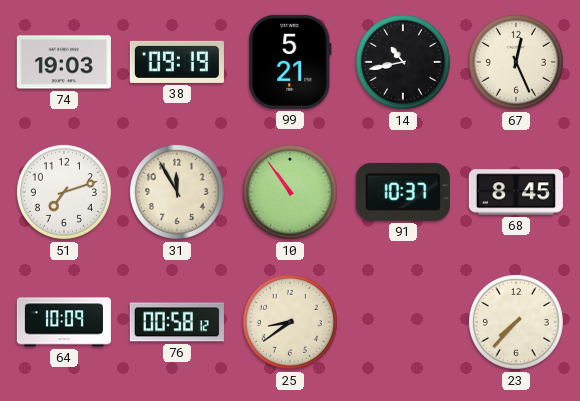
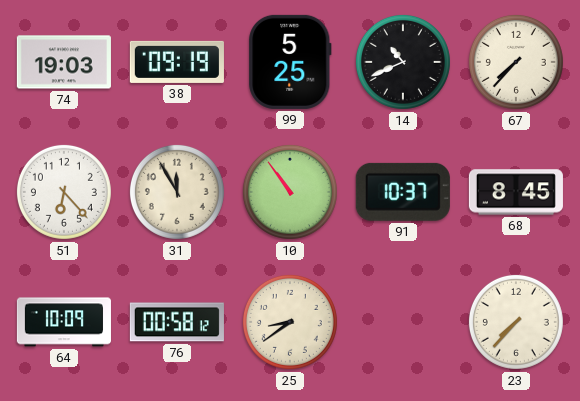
99: 5:21 -> 5:25
14: 10:43 -> 10:41
67: 12:26 -> 7:37
51: 7:12 -> 6:23
